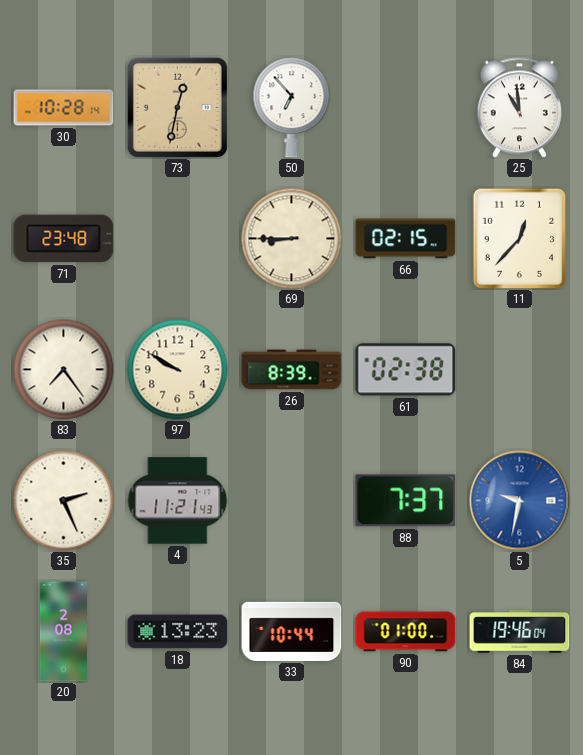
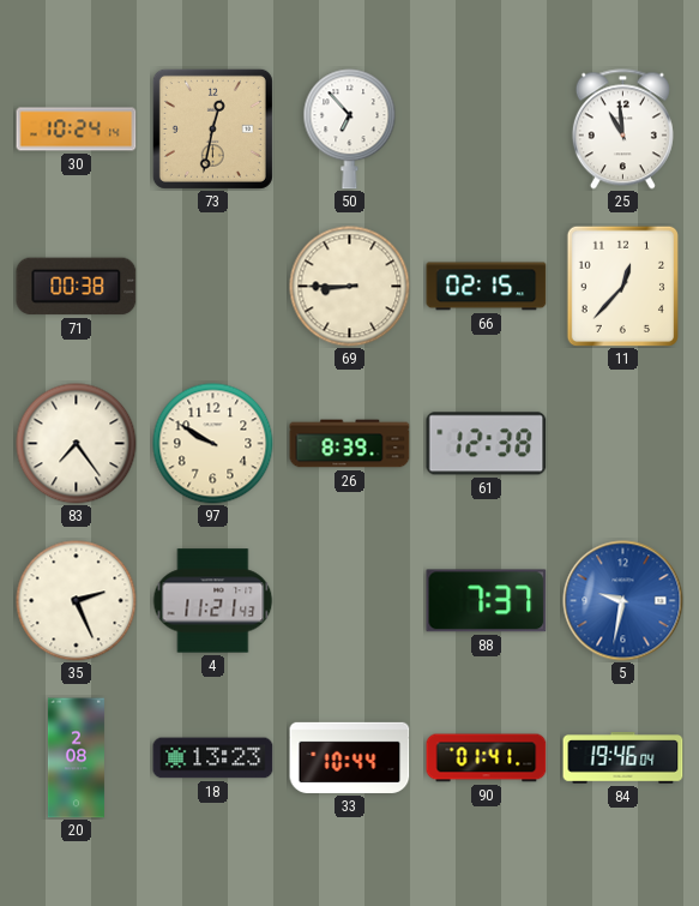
30: 10:28 -> 10:24
71: 23:48 -> 00:38
61: 02:38 -> 12:38
90: 01:00 -> 01:41
